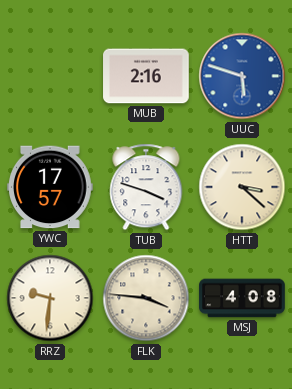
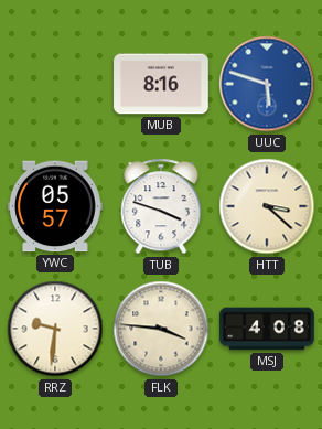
MUB: 2:16 -> 8:16
YWC: 17:57 -> 05:57
